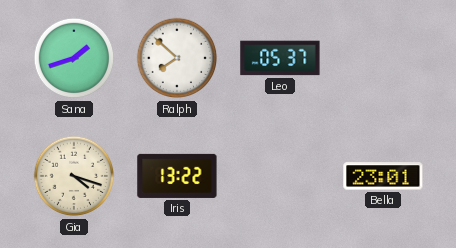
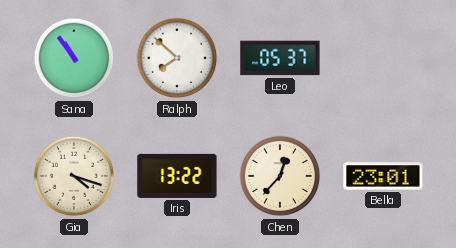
Sana: 1:42 -> 10:54
Chen: none -> 12:37
